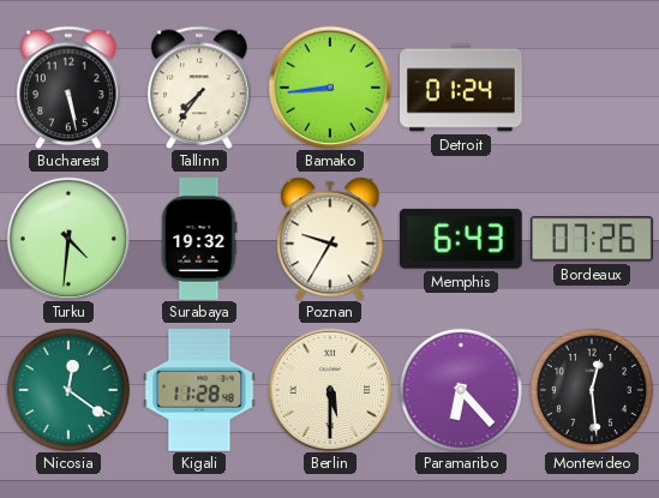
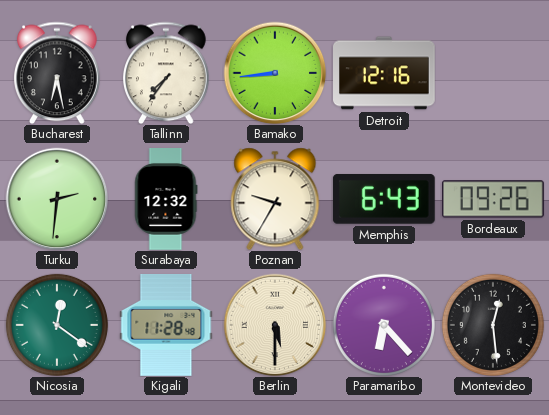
Bucharest: 5:28 -> 6:28
Detroit: 01:24 -> 12:16
Turku: 4:31 -> 2:31
Surabaya: 19:32 -> 12:32
Bordeaux: 07:26 -> 09:26
